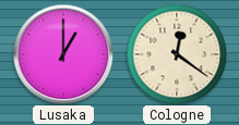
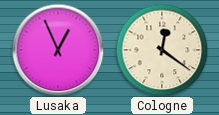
Lusaka: 1:00 -> 12:56
